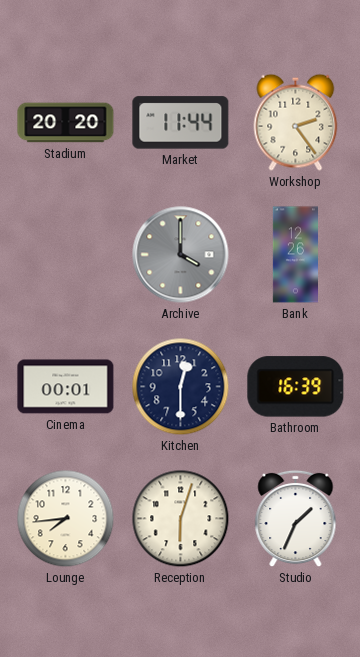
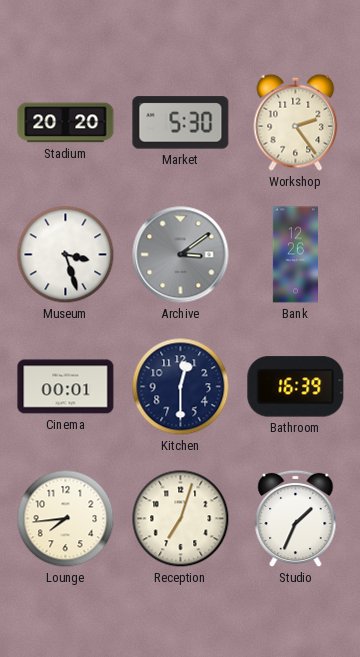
Market: 11:44 -> 5:30
Museum: none -> 3:27
Archive: 4:00 -> 3:09
Reception: 6:03 -> 7:03
